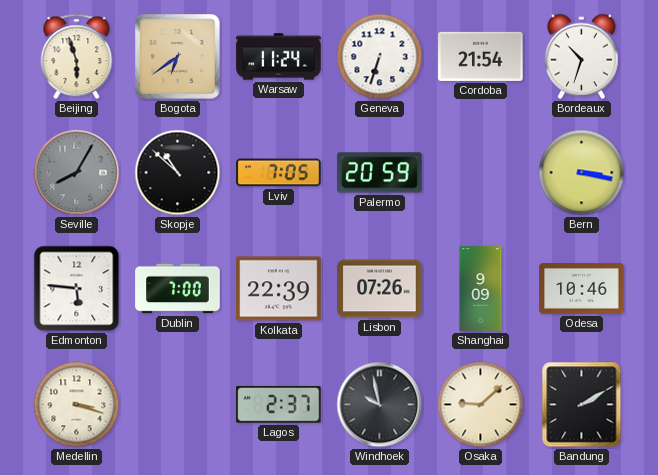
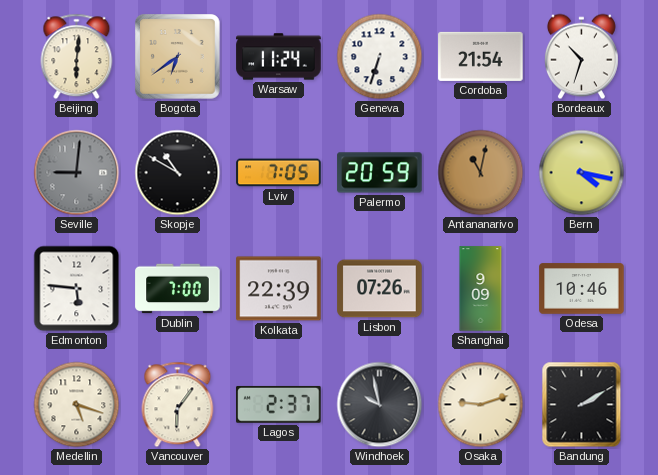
Beijing: 5:57 -> 6:01
Seville: 8:05 -> 9:01
Skopje: 10:52 -> 10:50
Antananarivo: none -> 11:02
Bern: 3:17 -> 4:17
Medellin: 3:18 -> 5:18
Vancouver: none -> 6:06
Osaka: 9:08 -> 9:12
